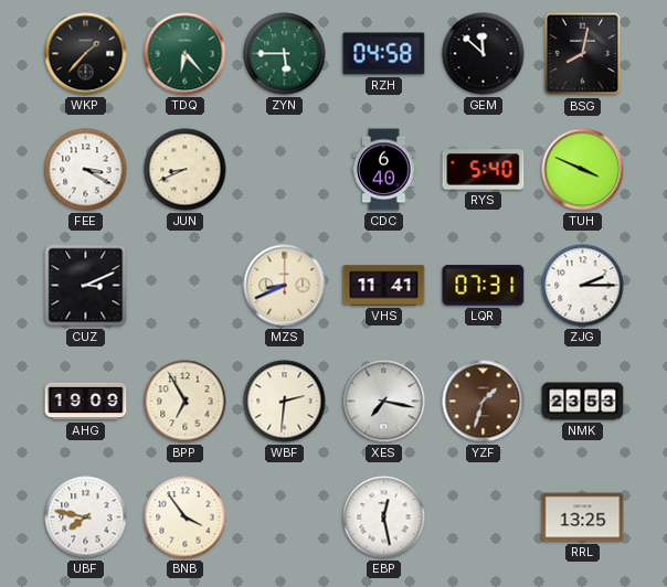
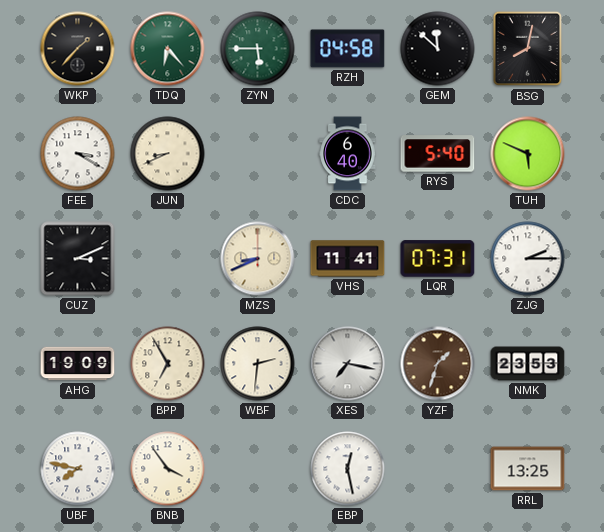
TUH: 3:49 -> 5:49
